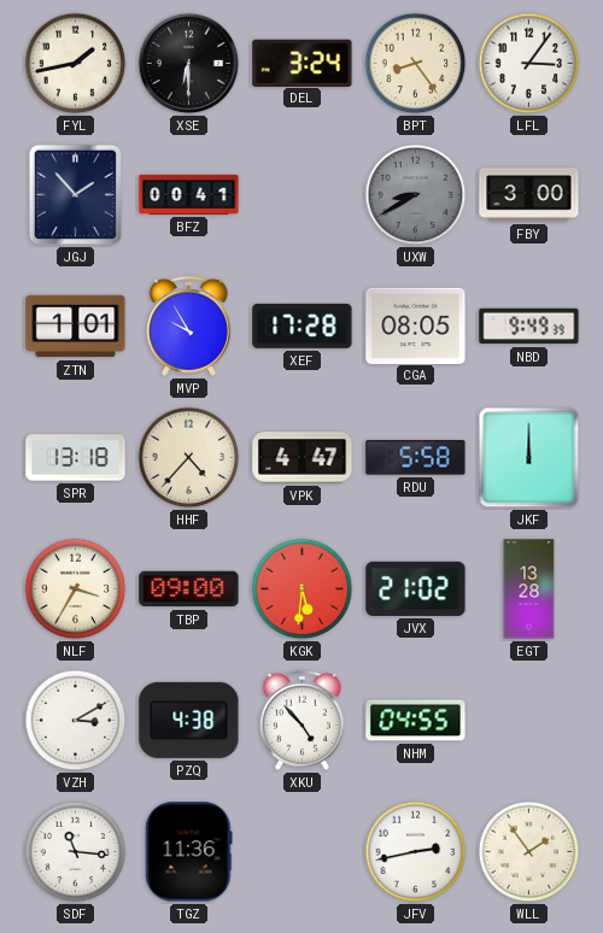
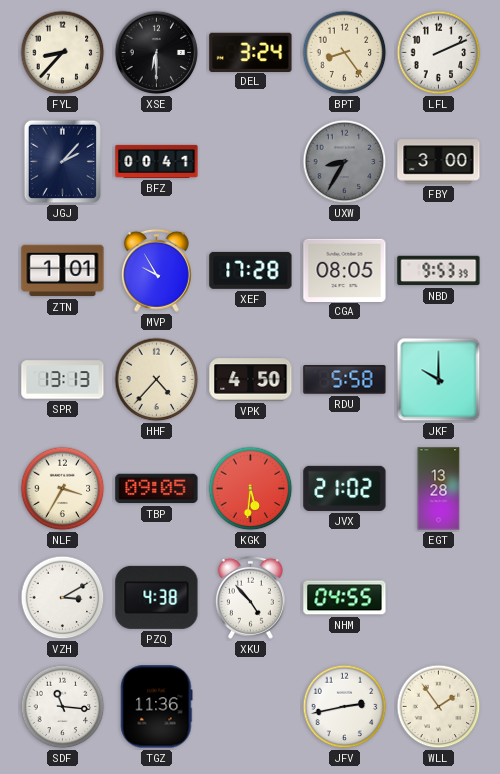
FYL: 1:43 -> 8:37
LFL: 3:06 -> 2:11
JGJ: 1:53 -> 2:07
UXW: 8:40 -> 8:35
NBD: 9:49 -> 9:53
SPR: 13:18 -> 13:13
VPK: 4:47 -> 4:50
JKF: 12:00 -> 10:00
TBP: 09:00 -> 09:05
